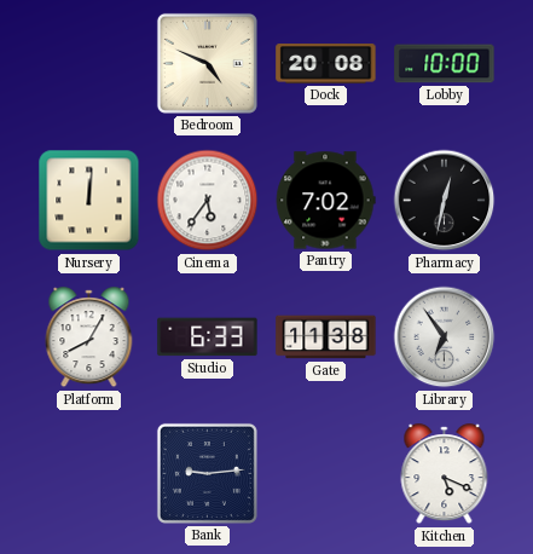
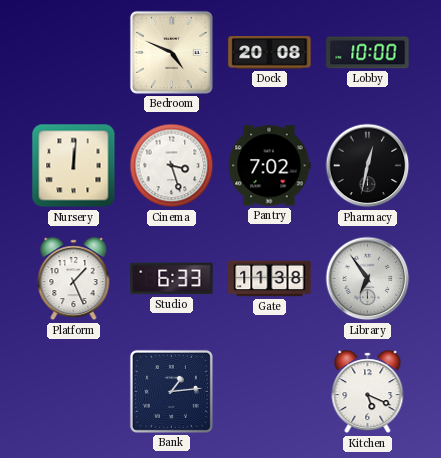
Cinema: 5:36 -> 3:27
Platform: 8:05 -> 1:26
Bank: 9:14 -> 1:14
